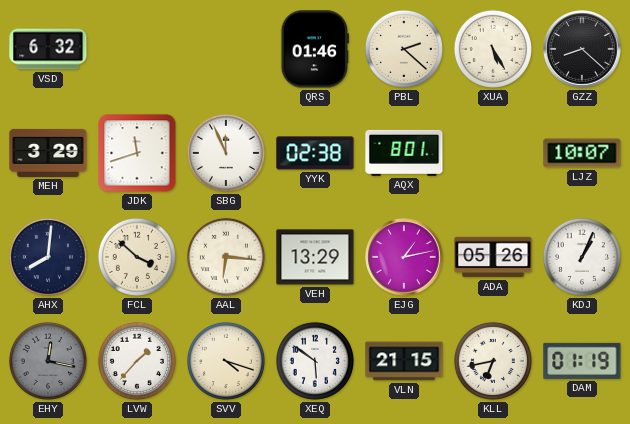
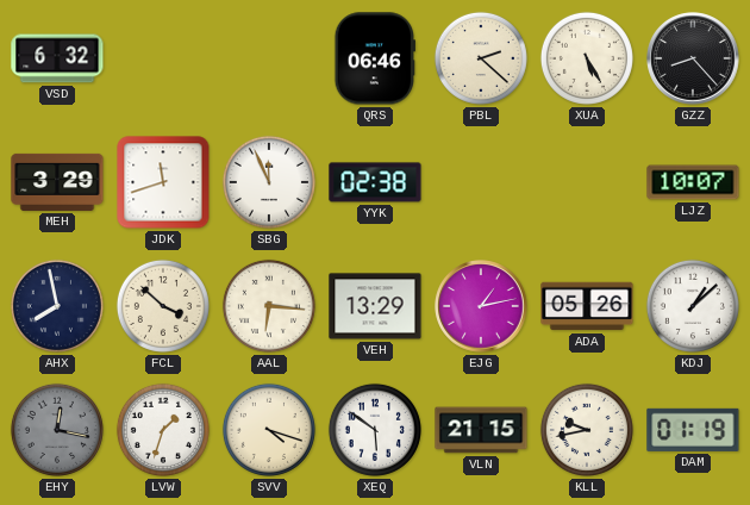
QRS: 01:46 -> 06:46
GZZ: 8:22 -> 8:23
AQX: 8:01 -> none
AHX: 8:01 -> 7:58
KDJ: 1:04 -> 1:08
LVW: 1:37 -> 1:33
KLL: 6:43 -> 9:43
